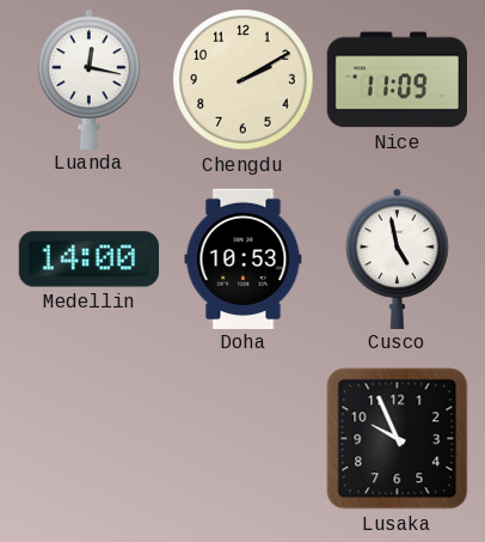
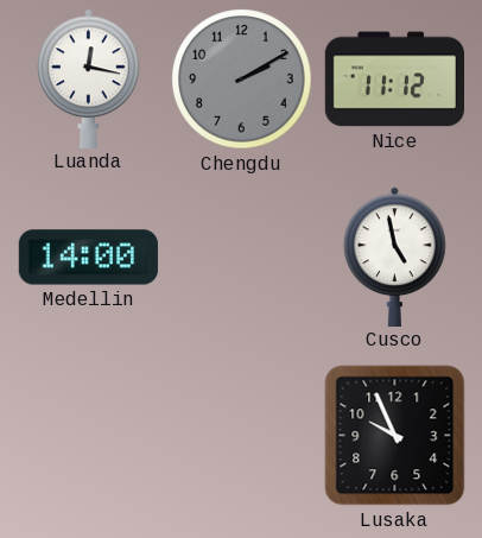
Chengdu dial: cream -> grey
Nice: 11:09 -> 11:12
Doha: 10:53 -> none
